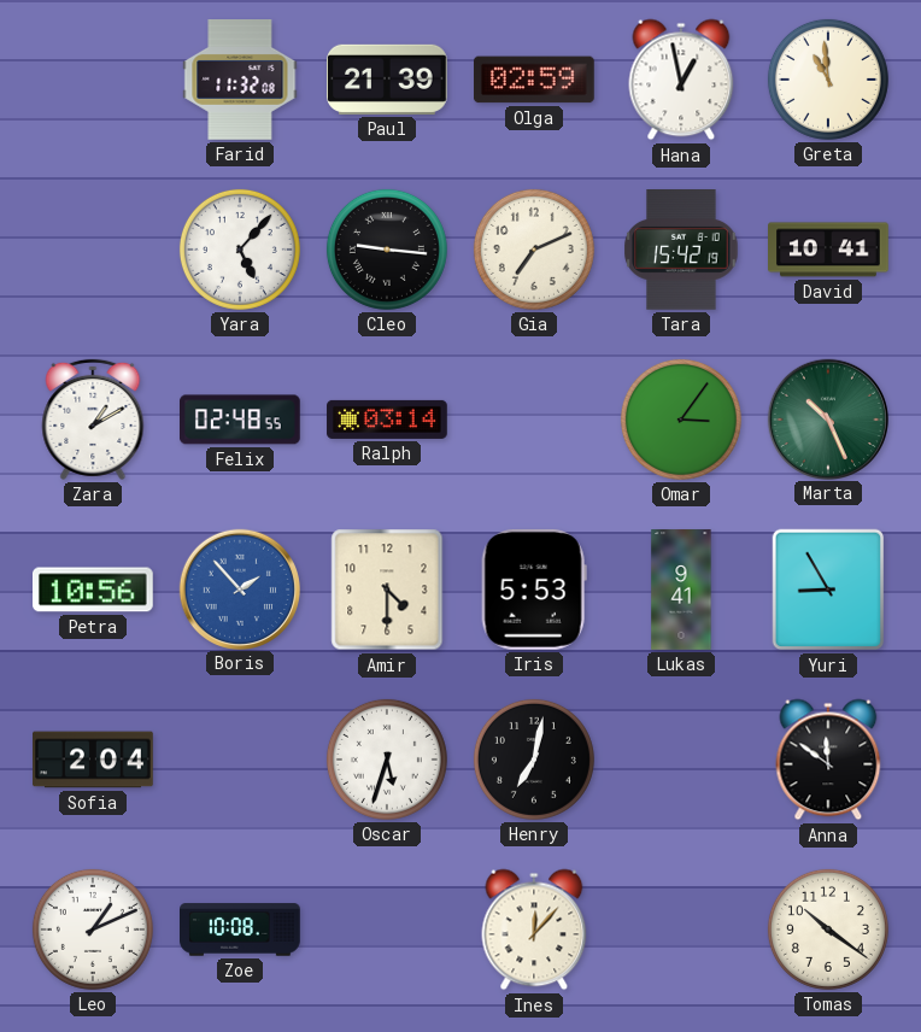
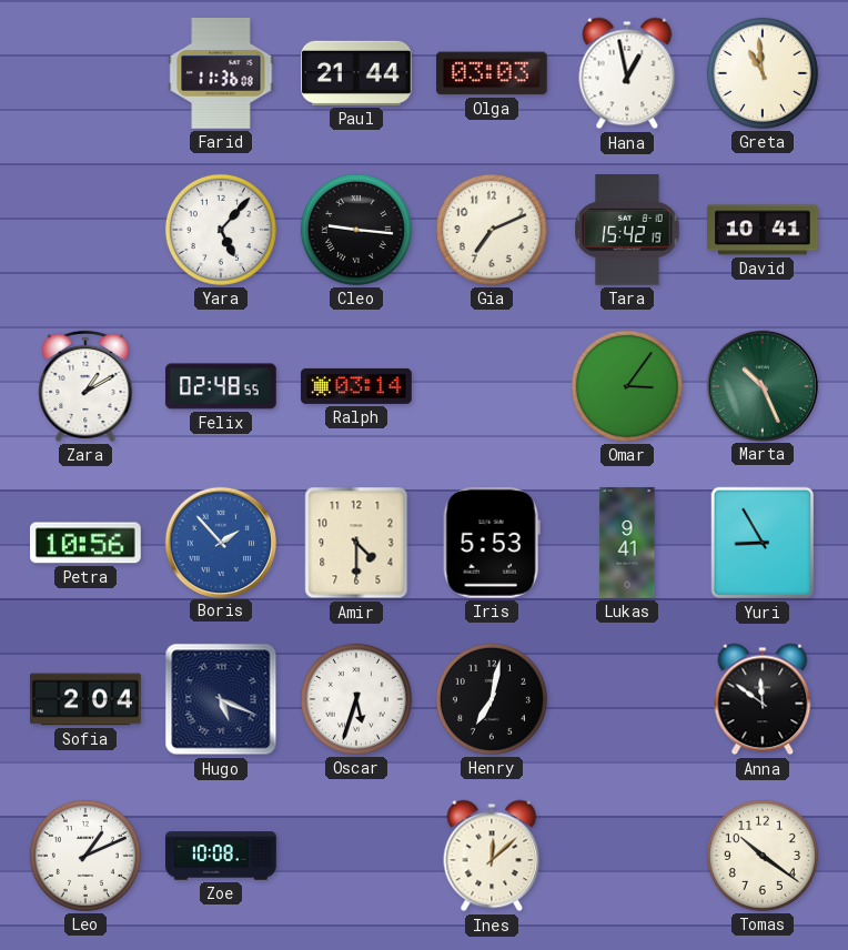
Farid: 11:32 -> 11:36
Paul: 21:39 -> 21:44
Olga: 02:59 -> 03:03
Hugo: none -> 5:19
Ines: 12:07 -> 12:08
